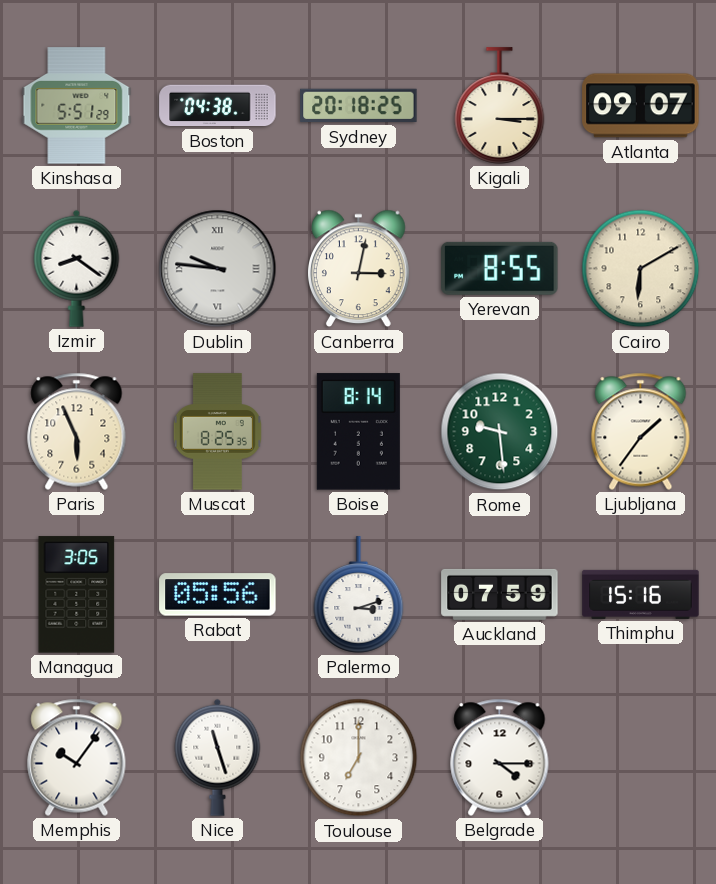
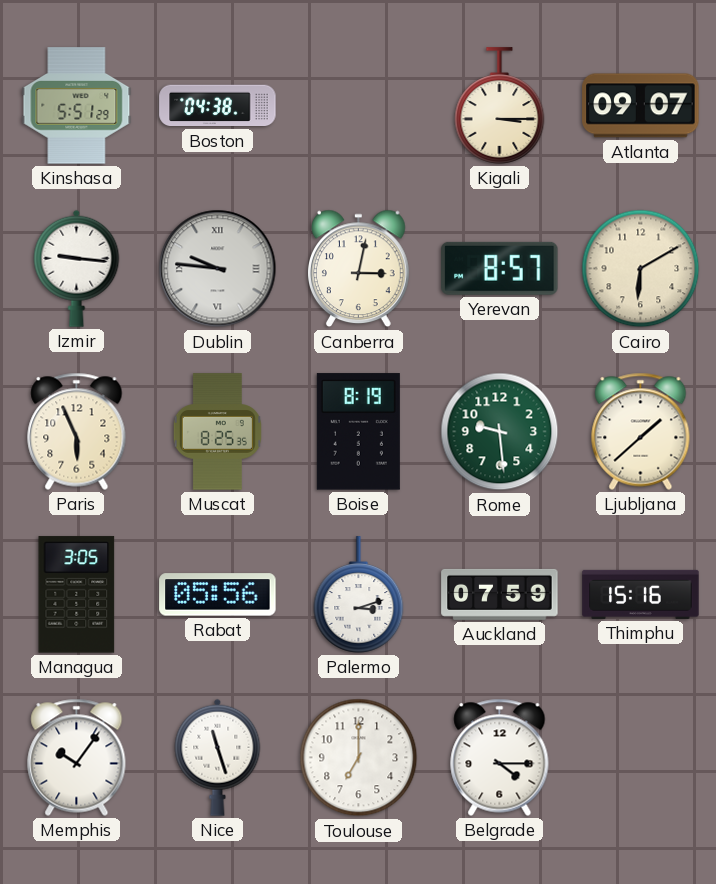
Sydney: 20:18 -> none
Izmir: 8:21 -> 9:16
Yerevan: 8:55 -> 8:57
Boise: 8:14 -> 8:19
Ljubljana: 1:36 -> 1:38
